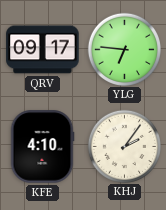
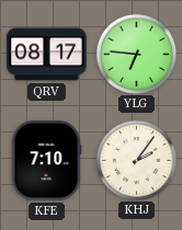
QRV: 09:17 -> 08:17
KFE: 4:10 -> 7:10
